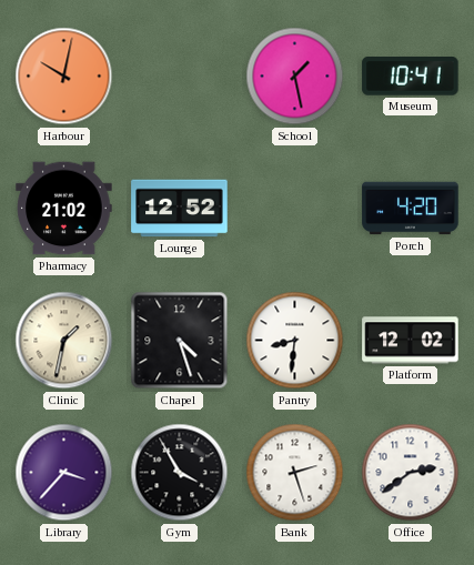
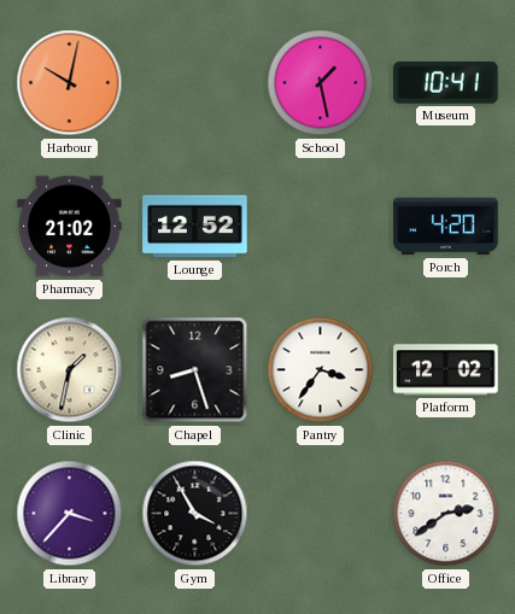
Chapel: 4:27 -> 8:27
Pantry: 8:31 -> 3:36
Bank: 2:27 -> none
